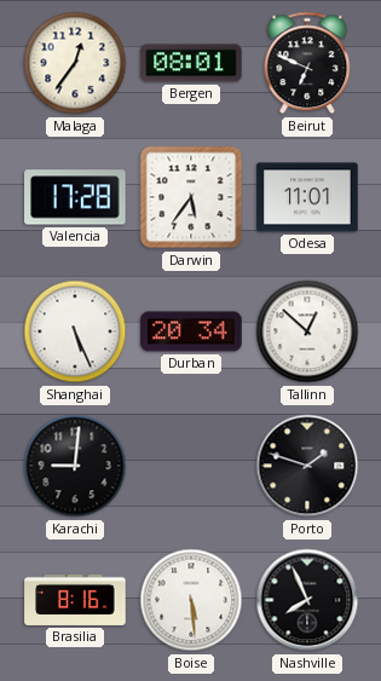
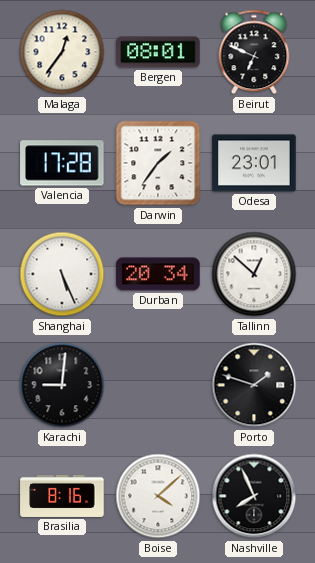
Darwin: 5:36 -> 1:36
Odesa: 11:01 -> 23:01
Boise: 5:29 -> 4:08
